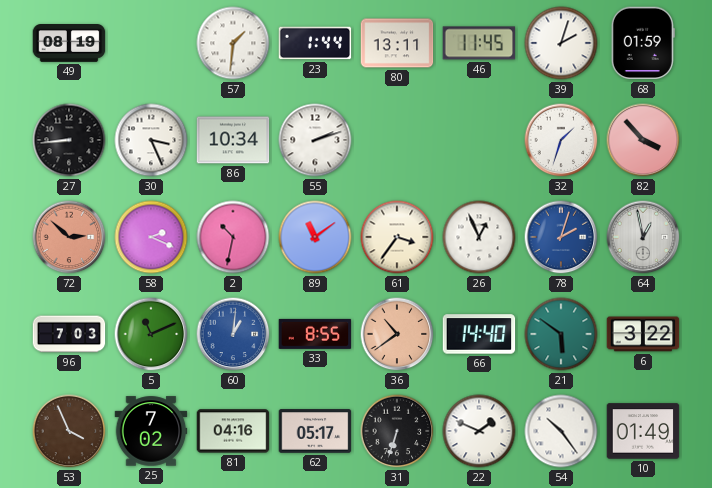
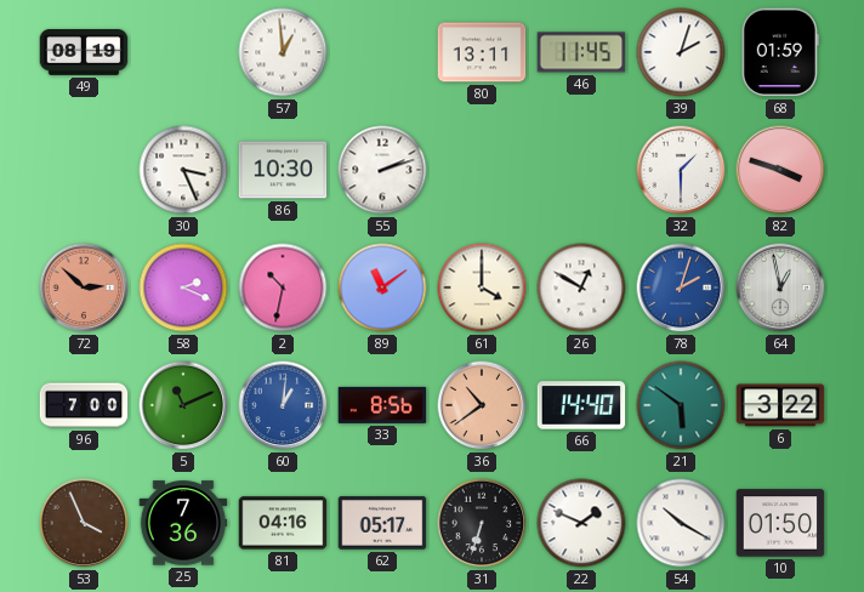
57: 1:31 -> 12:59
23: 1:44 -> none
27: 8:44 -> none
86: 10:34 -> 10:30
32: 1:33 -> 1:30
82: 3:53 -> 3:48
61: 3:36 -> 4:00
26: 12:56 -> 12:50
96: 7:03 -> 7:00
33: 8:55 -> 8:56
25: 7:02 -> 7:36
54: 10:24 -> 10:20
10: 01:49 -> 01:50
